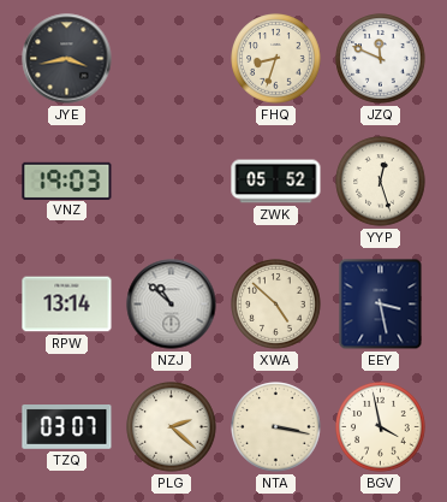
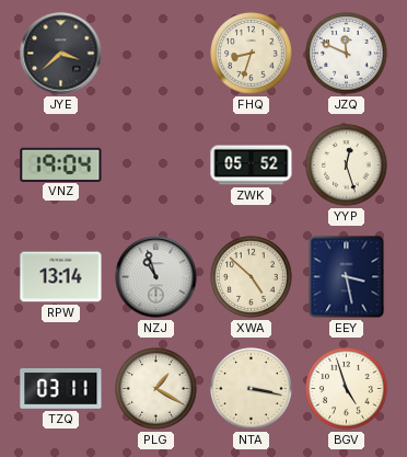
JYE: 3:43 -> 3:38
VNZ: 19:03 -> 19:04
NZJ: 10:52 -> 10:57
TZQ: 03:07 -> 03:11
PLG: 2:22 -> 1:20
BGV: 3:58 -> 4:57
